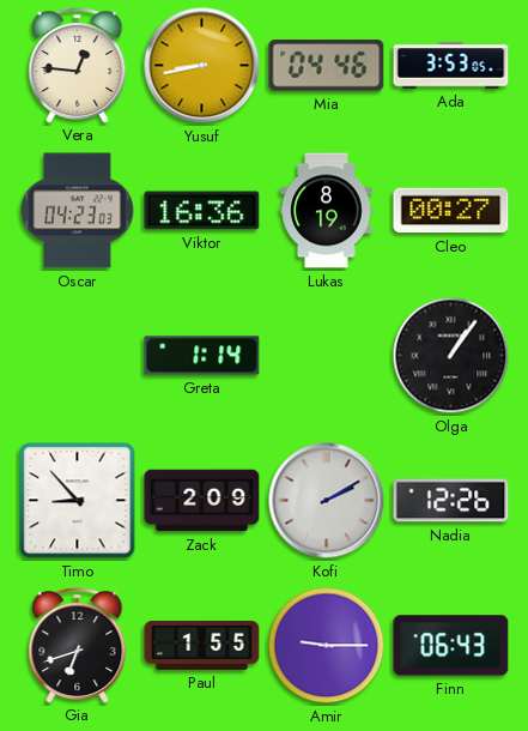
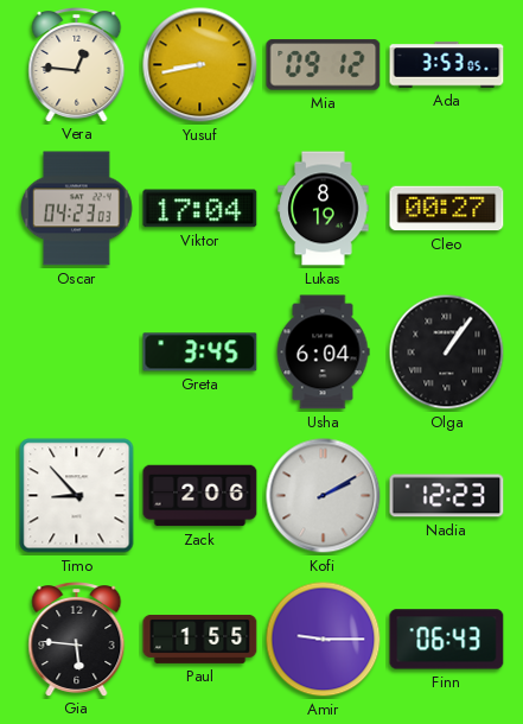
Mia: 04:46 -> 09:12
Viktor: 16:36 -> 17:04
Greta: 1:14 -> 3:45
Usha: none -> 6:04
Zack: 2:09 -> 2:06
Nadia: 12:26 -> 12:23
Gia: 6:42 -> 5:46
